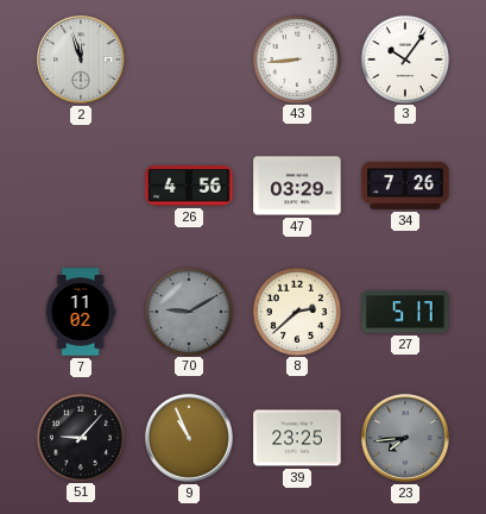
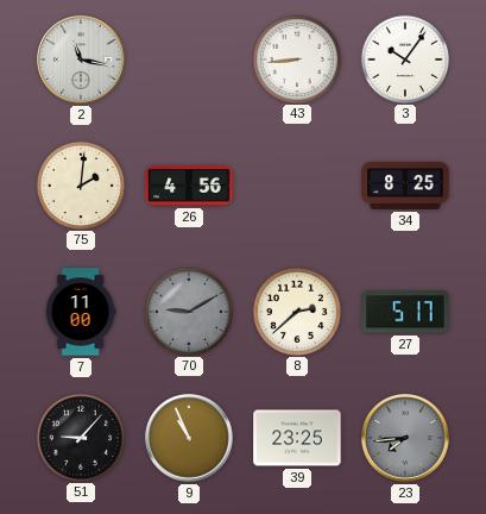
2: 11:57 -> 11:17
75: none -> 2:01
47: 03:29 -> none
34: 7:26 -> 8:25
7: 11:02 -> 11:00
